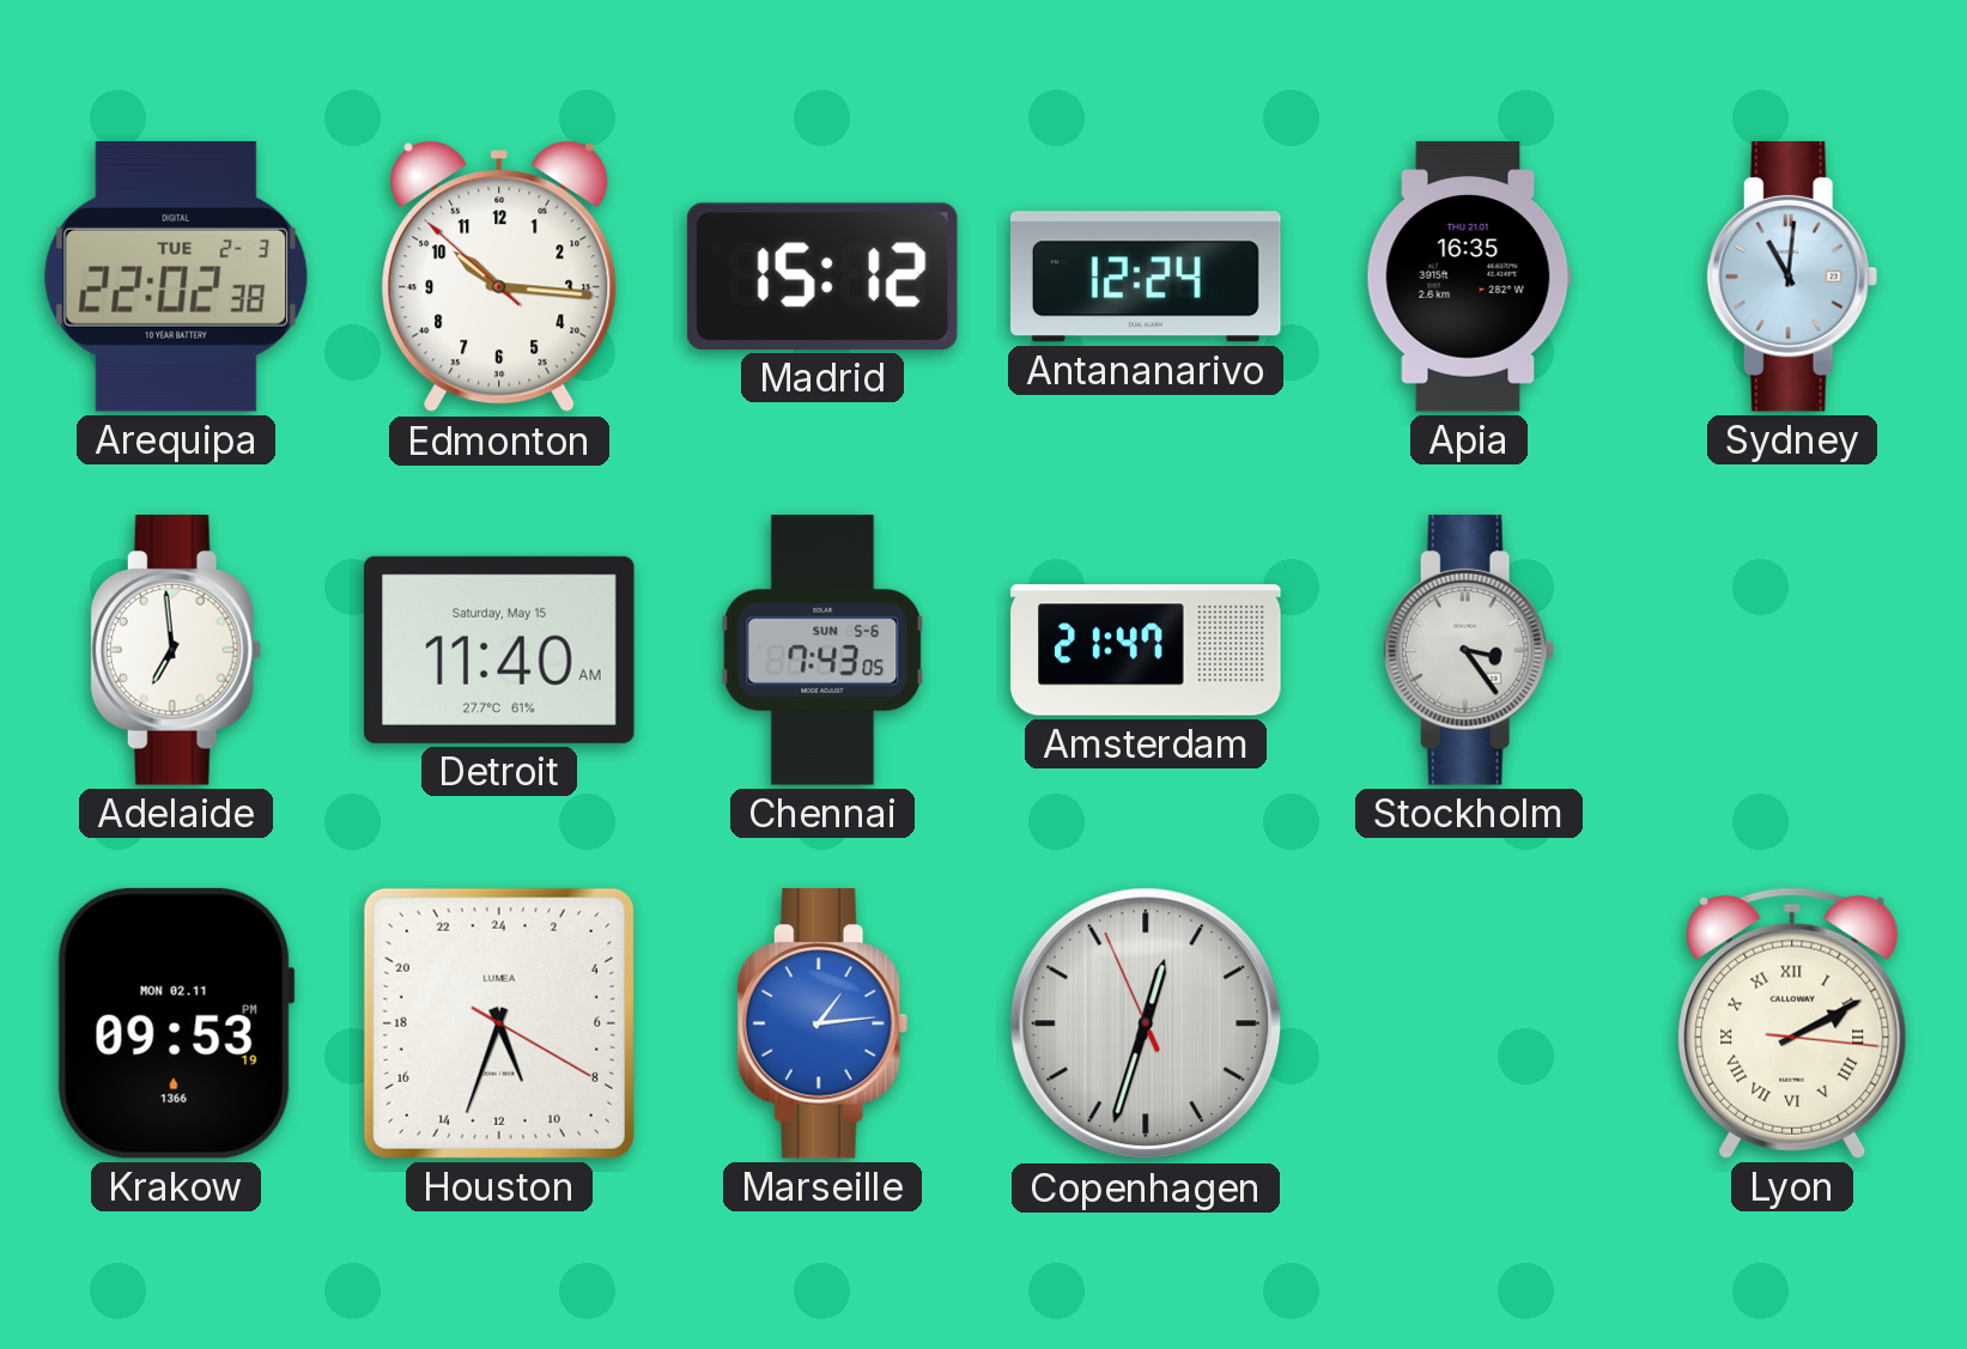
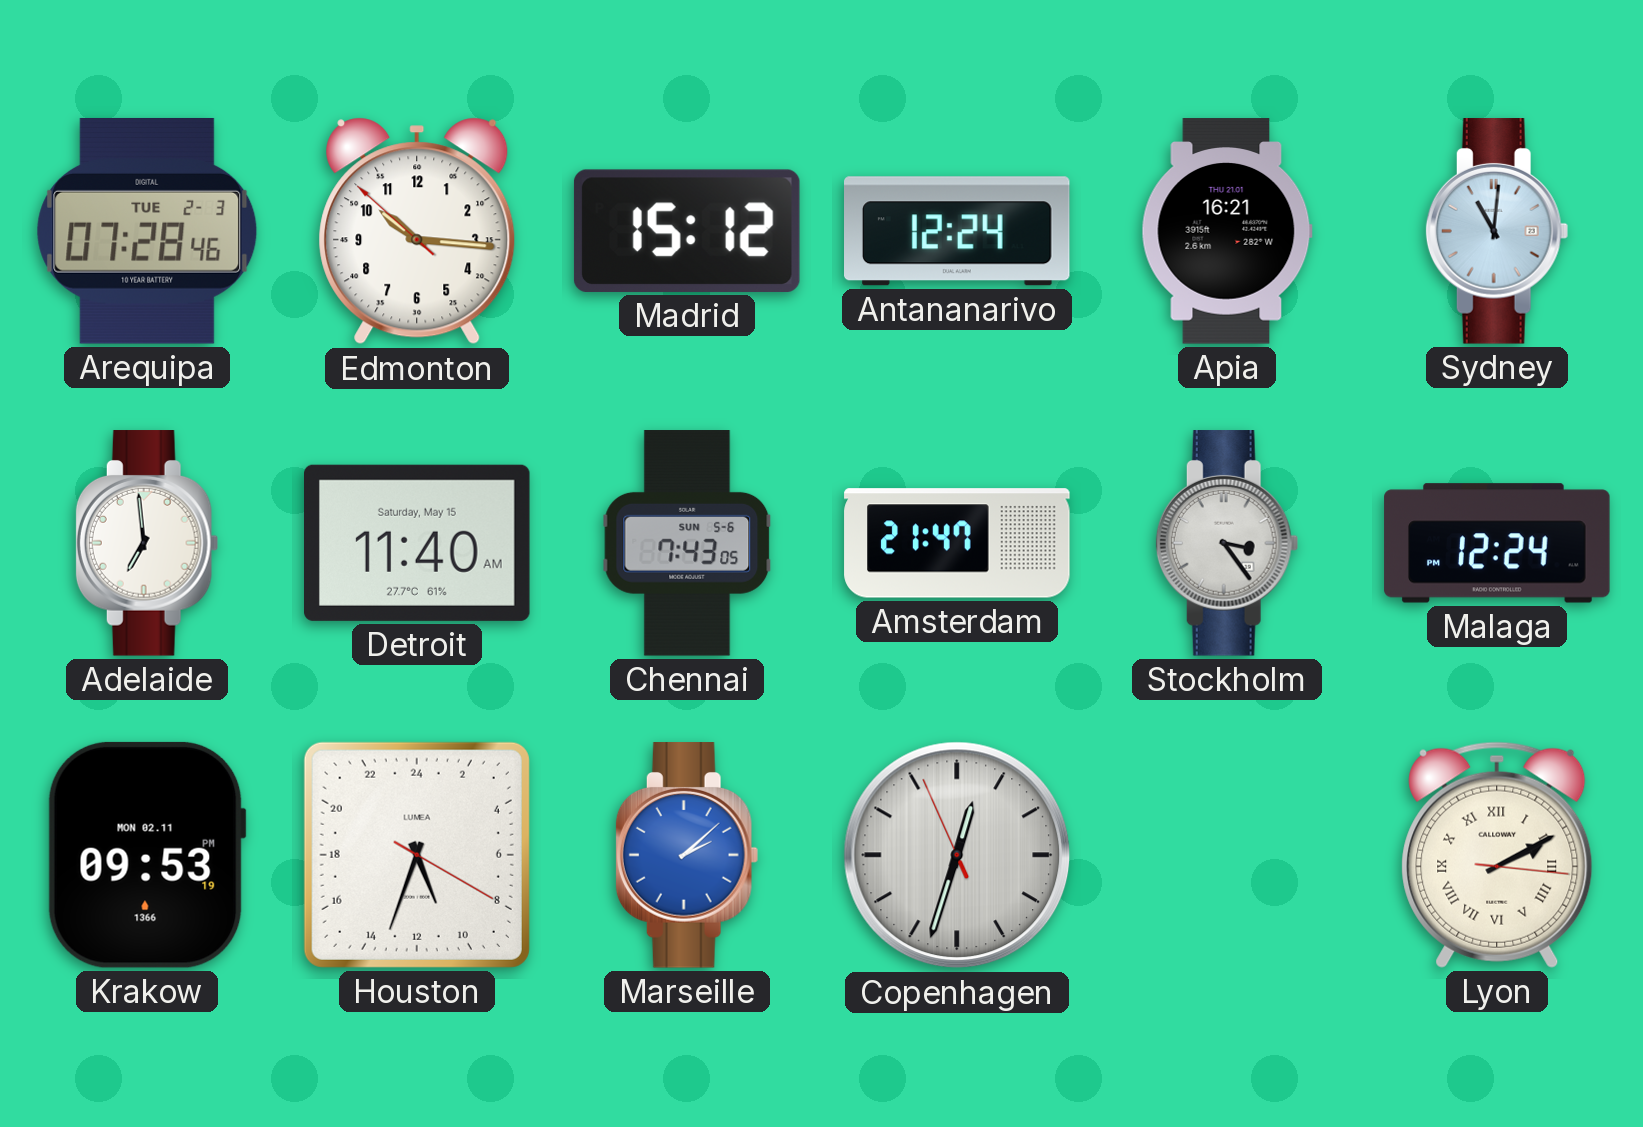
Arequipa: 22:02 -> 07:28
Apia: 16:35 -> 16:21
Malaga: none -> 12:24
Marseille: 1:14 -> 2:08
